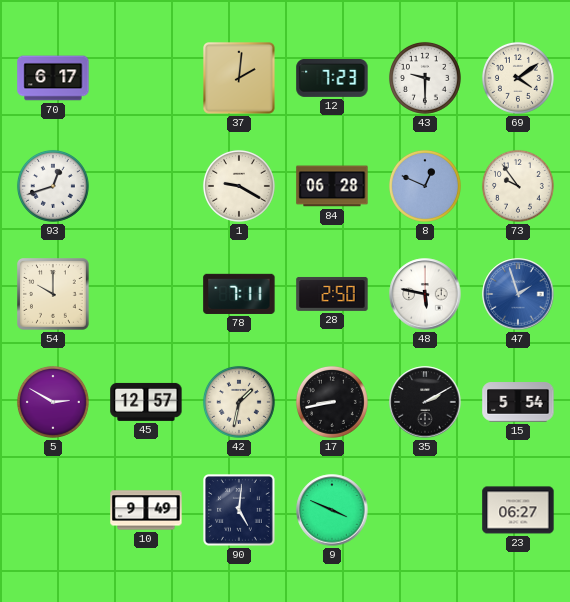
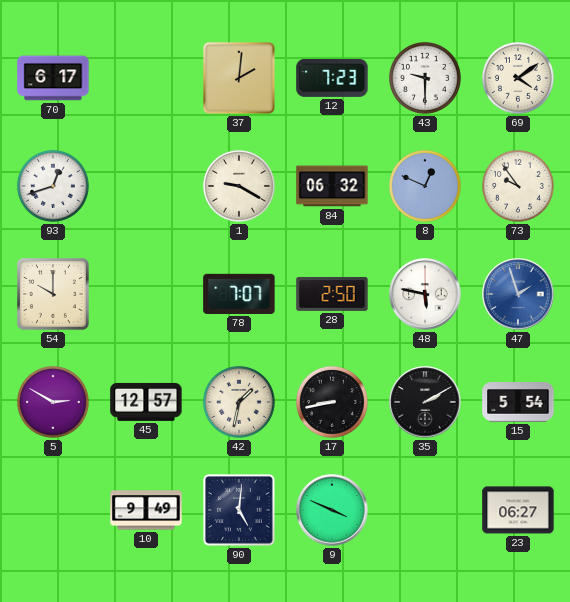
84: 06:28 -> 06:32
78: 7:11 -> 7:07
